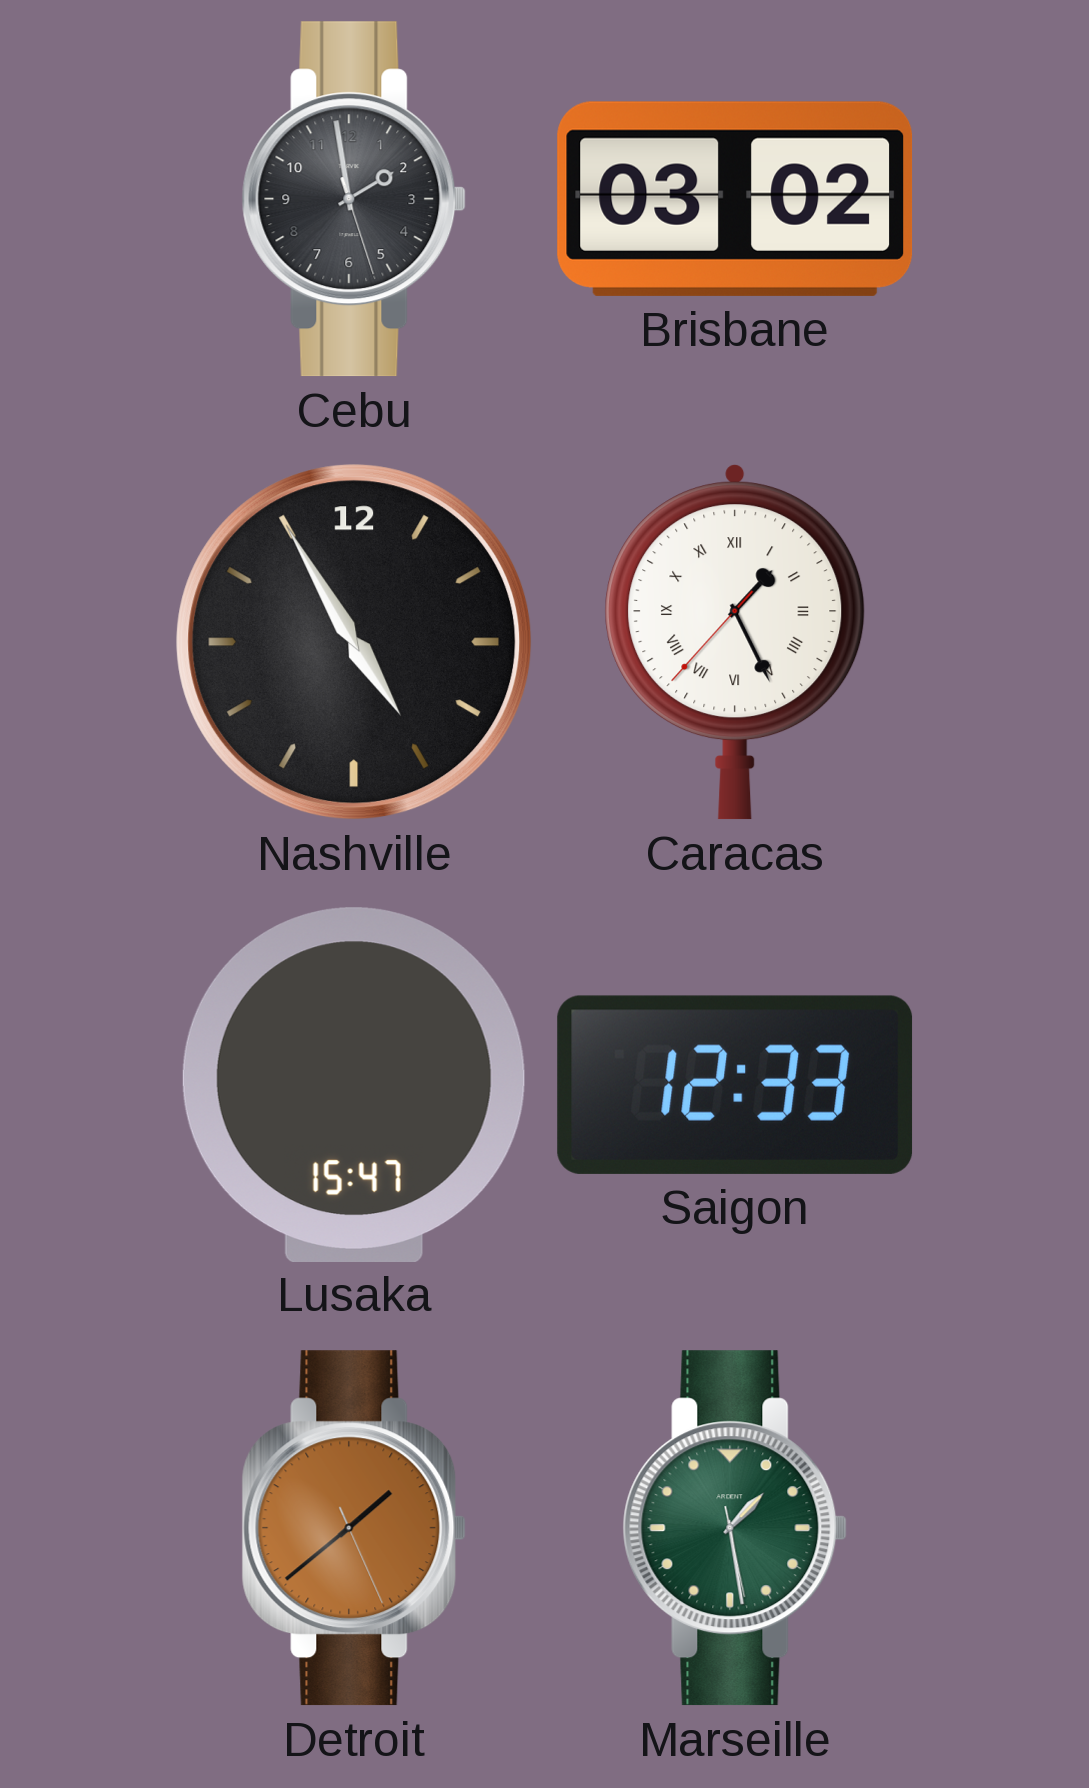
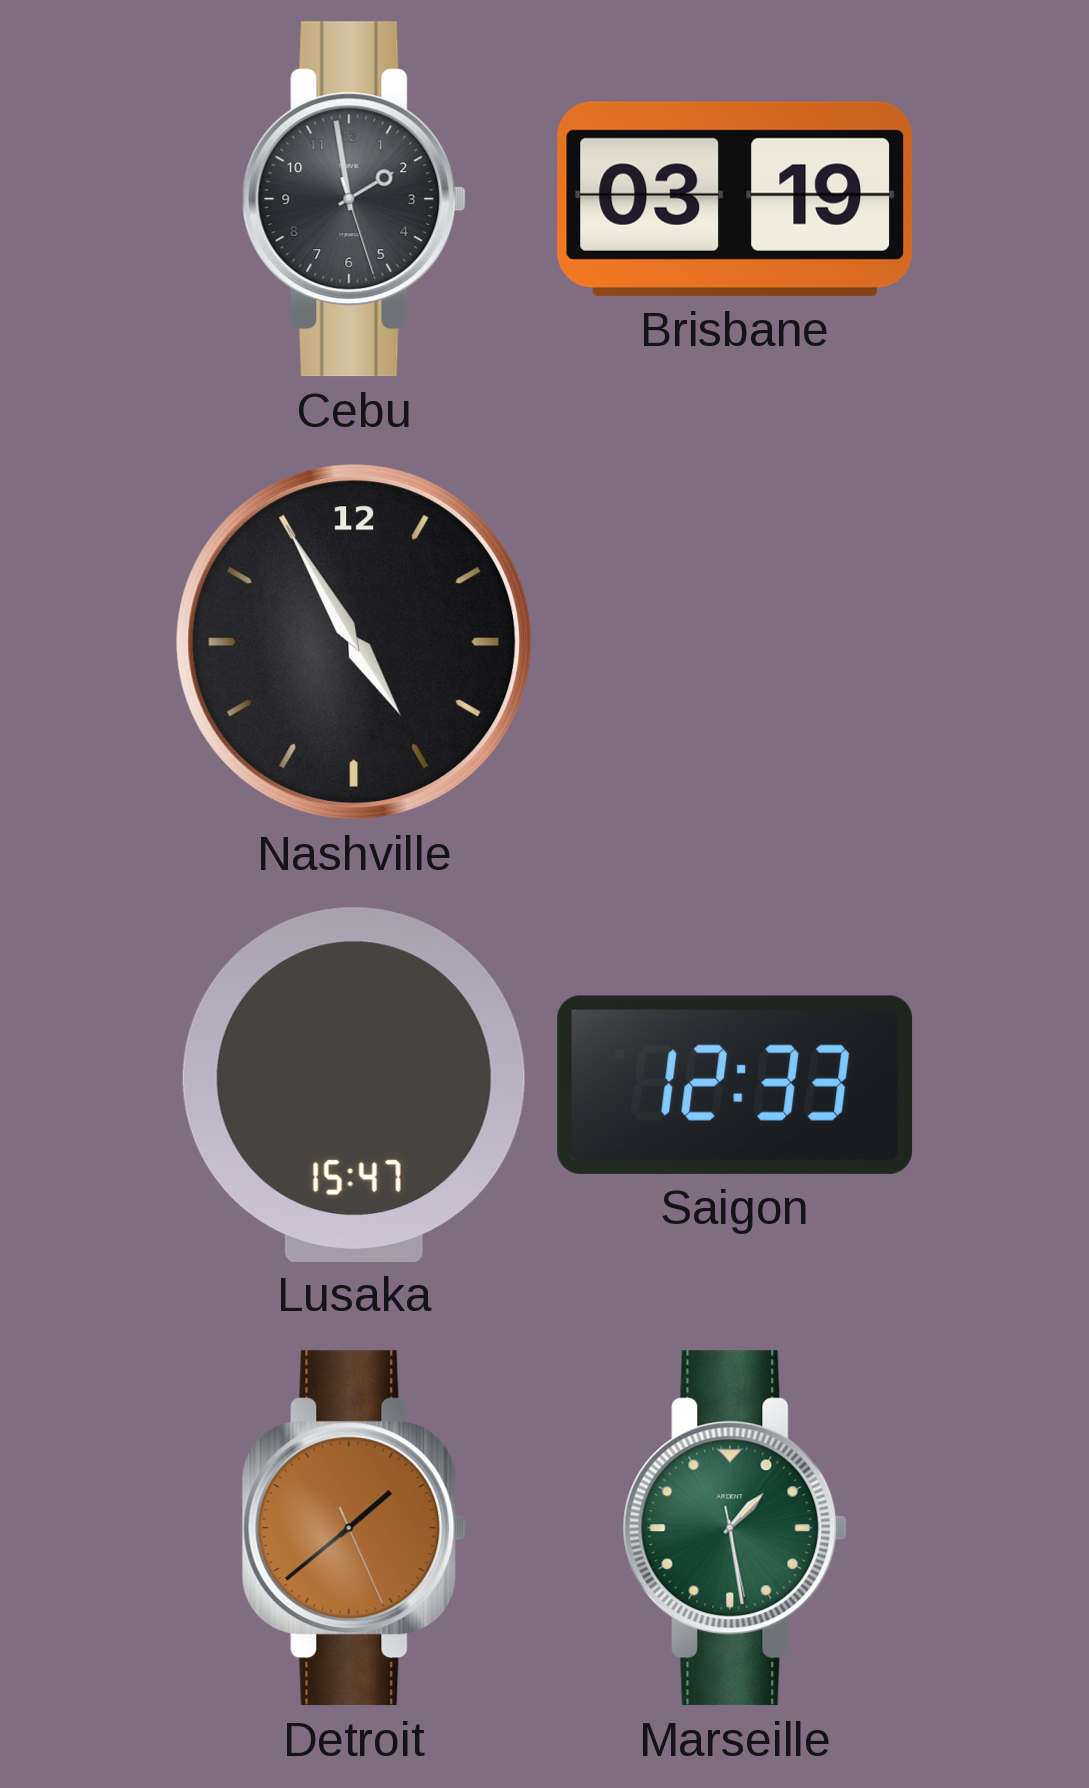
Brisbane: 03:02 -> 03:19
Caracas: 1:25 -> none
